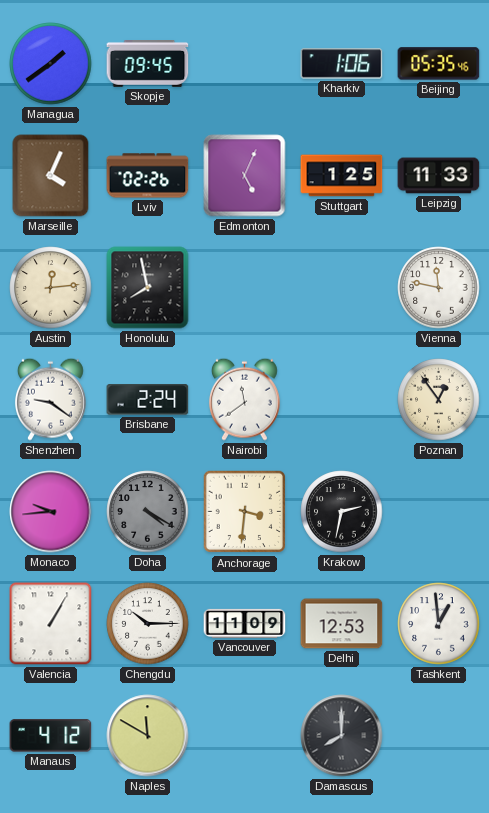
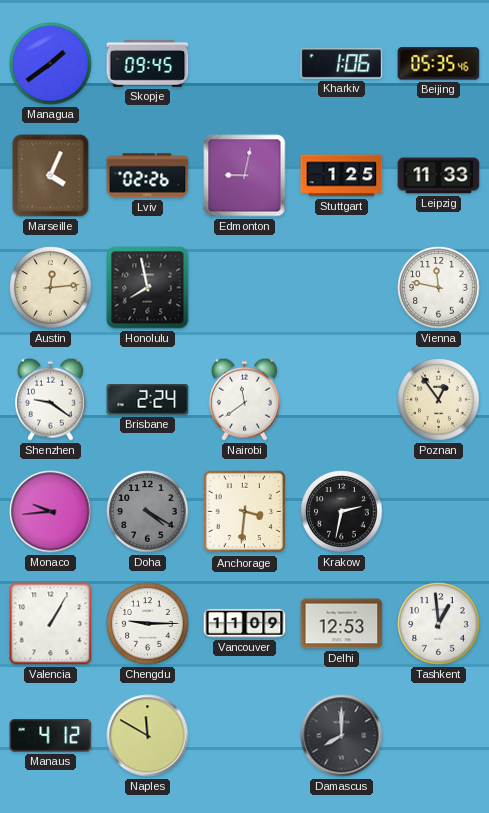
Edmonton: 5:04 -> 9:02
Chengdu: 10:15 -> 9:15
